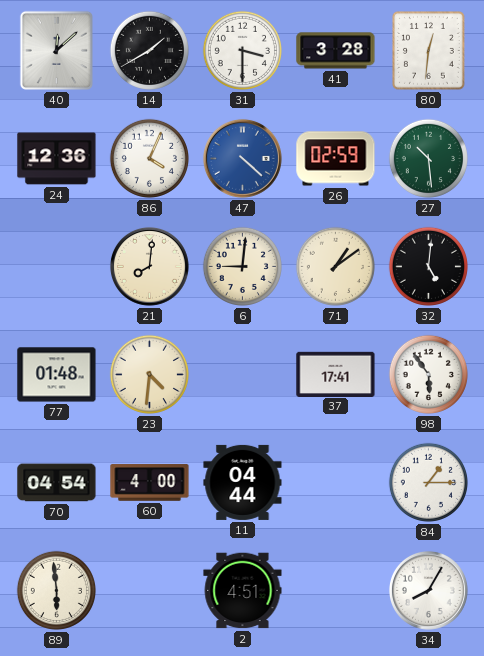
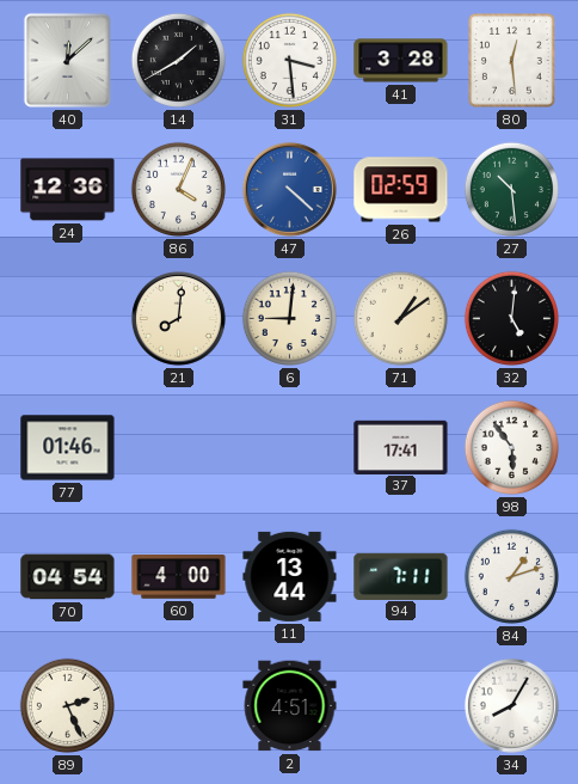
31: 3:30 -> 3:29
80: 12:31 -> 12:29
77: 01:48 -> 01:46
23: 4:31 -> none
11: 04:44 -> 13:44
94: none -> 7:11
84: 1:15 -> 1:12
89: 5:59 -> 2:26
